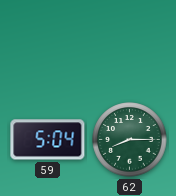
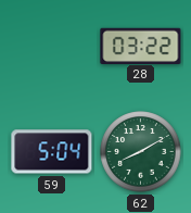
28: none -> 03:22
62: 8:15 -> 8:10
